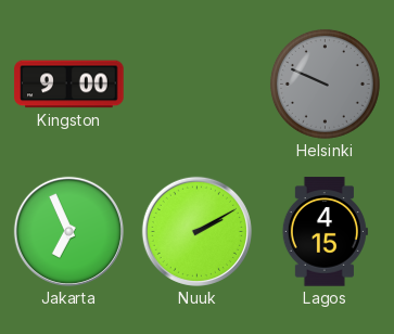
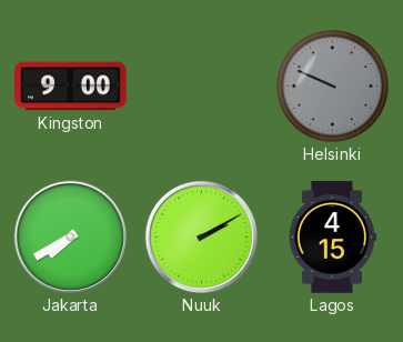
Jakarta: 6:56 -> 7:40
